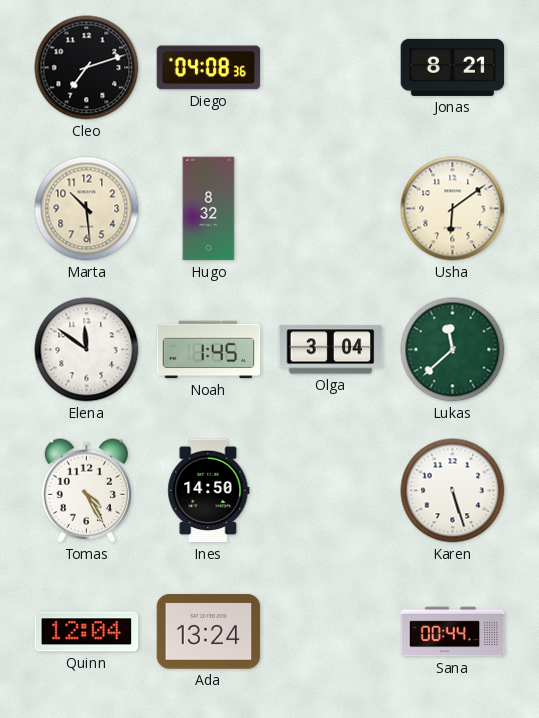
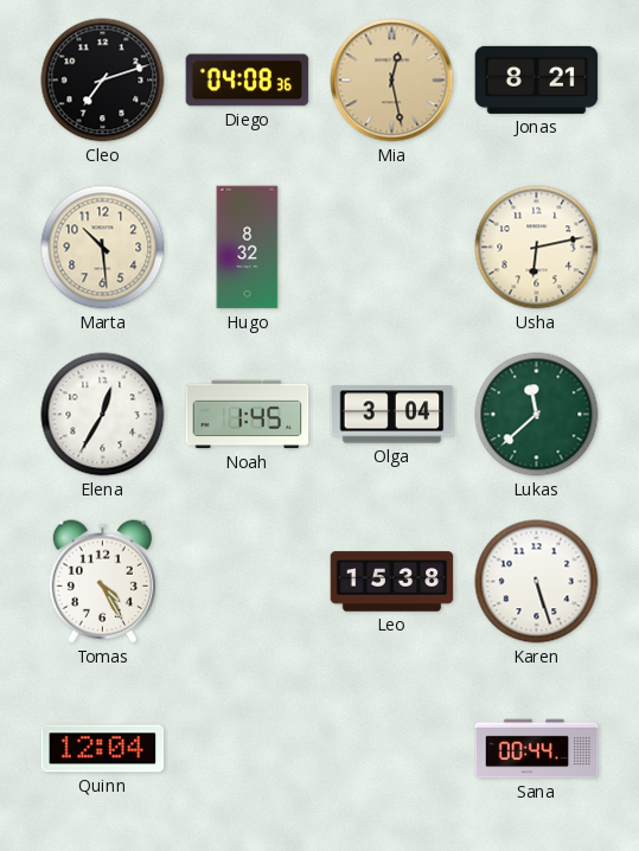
Mia: none -> 12:28
Usha: 6:09 -> 6:13
Elena: 11:51 -> 12:35
Ines: 14:50 -> none
Leo: none -> 15:38
Ada: 13:24 -> none
